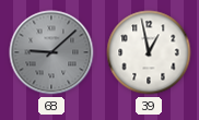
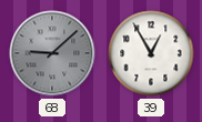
39: 12:58 -> 12:55
